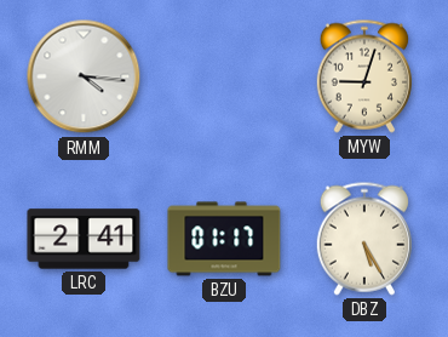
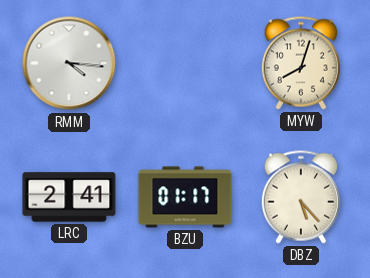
MYW: 9:03 -> 8:03
DBZ: 5:25 -> 5:23
